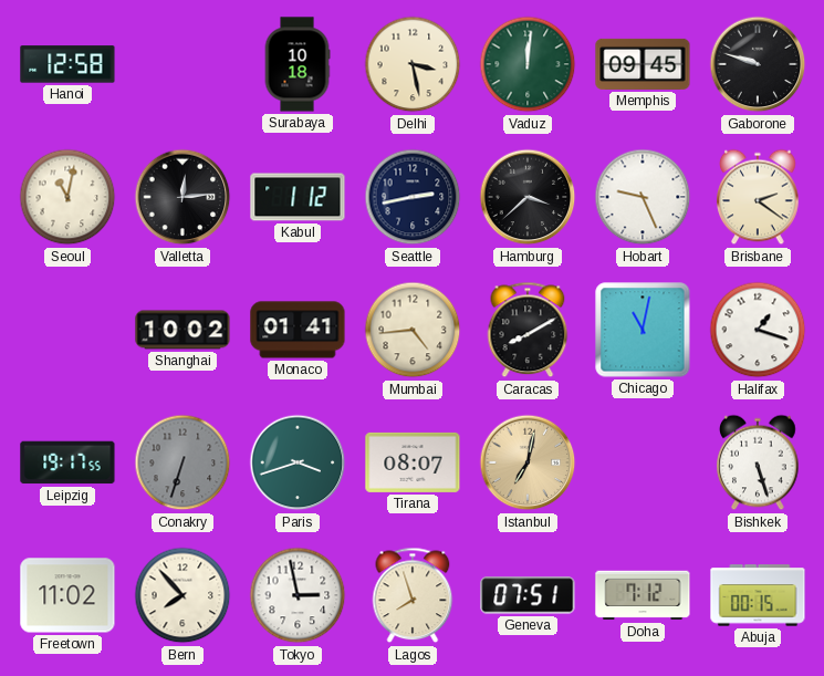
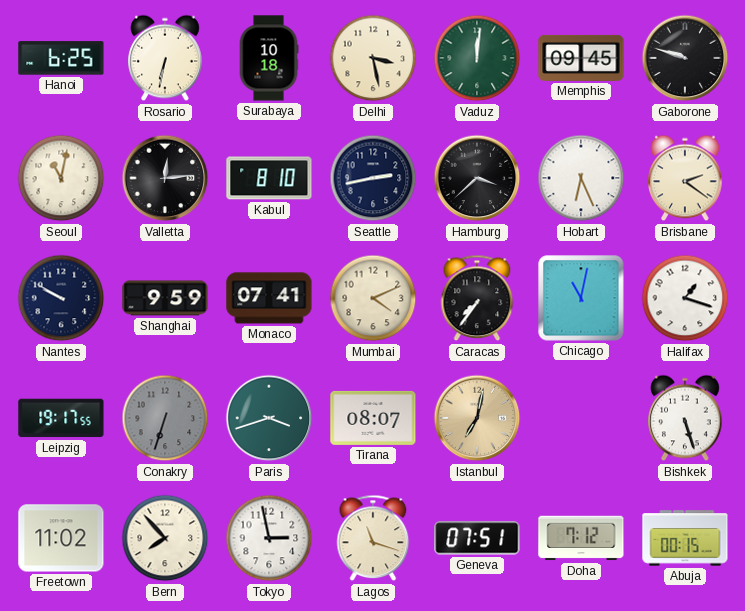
Hanoi: 12:58 -> 6:25
Rosario: none -> 6:32
Kabul: 1:12 -> 8:10
Hobart: 9:26 -> 6:26
Nantes: none -> 9:50
Shanghai: 10:02 -> 9:59
Monaco: 01:41 -> 07:41
Mumbai: 4:44 -> 4:11
Caracas: 8:10 -> 7:36
Lagos: 7:57 -> 11:18
